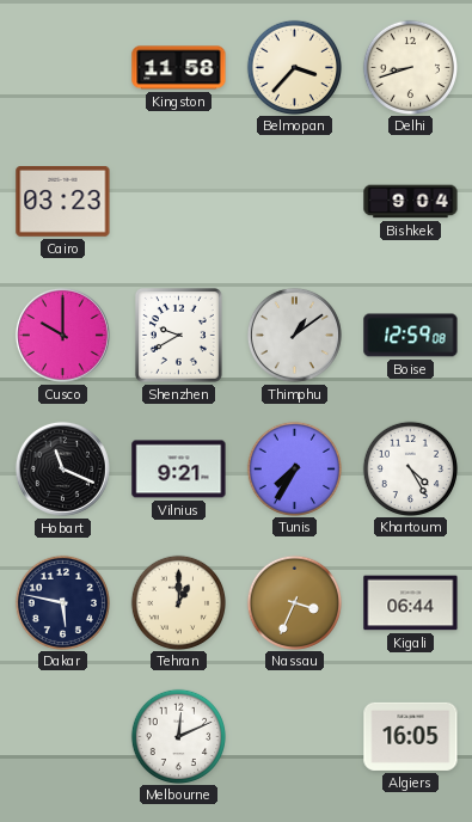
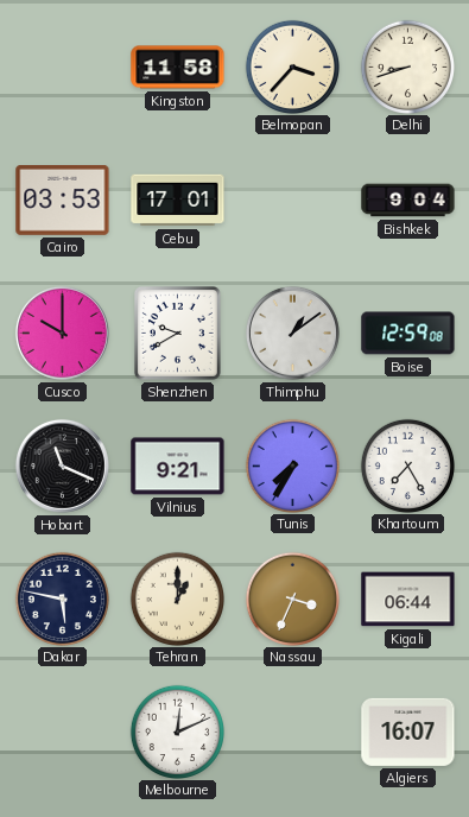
Cairo: 03:23 -> 03:53
Cebu: none -> 17:01
Khartoum: 4:25 -> 7:25
Algiers: 16:05 -> 16:07
